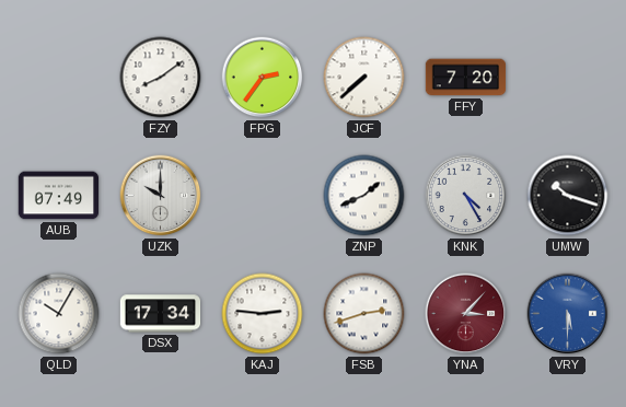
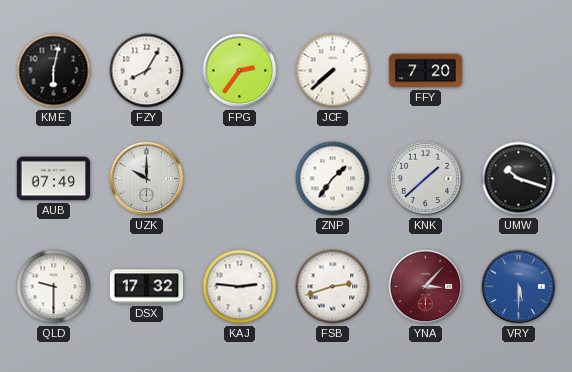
KME: none -> 6:02
FZY: 8:09 -> 8:05
ZNP: 1:41 -> 1:36
KNK: 4:25 -> 1:38
QLD: 10:05 -> 9:30
DSX: 17:34 -> 17:32
